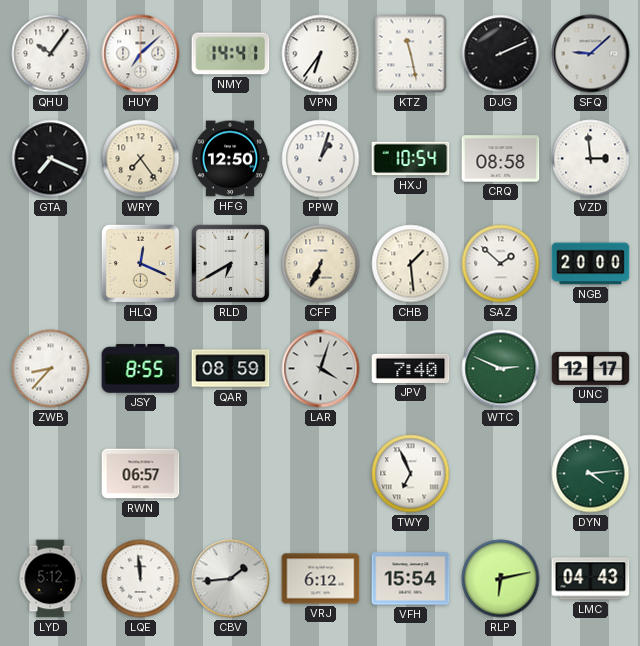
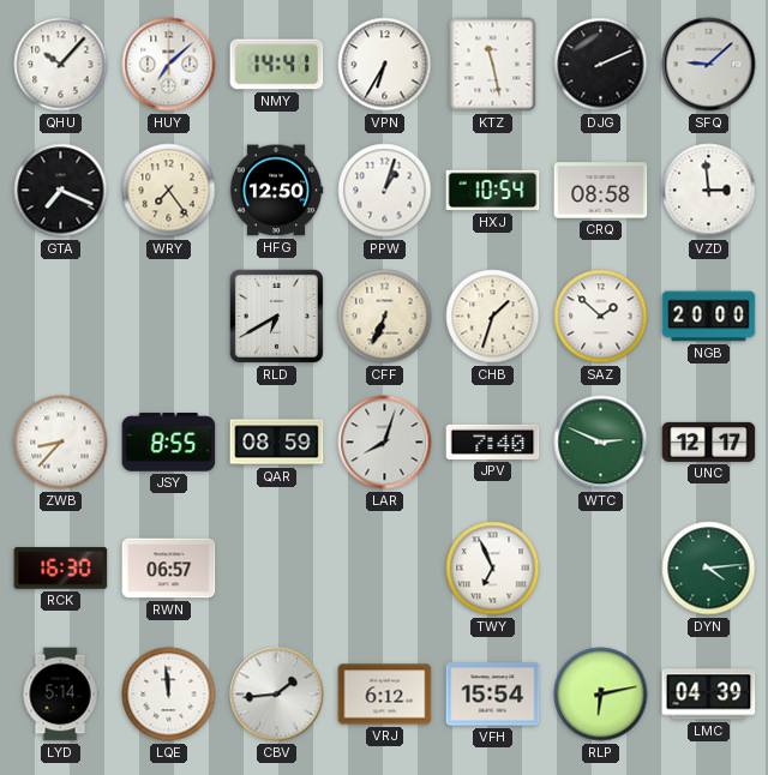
QHU: 10:06 -> 10:07
VPN: 6:36 -> 6:35
HLQ: 12:19 -> none
CHB: 1:29 -> 1:33
LAR: 4:03 -> 8:03
RCK: none -> 16:30
LYD: 5:12 -> 5:14
LMC: 04:43 -> 04:39
